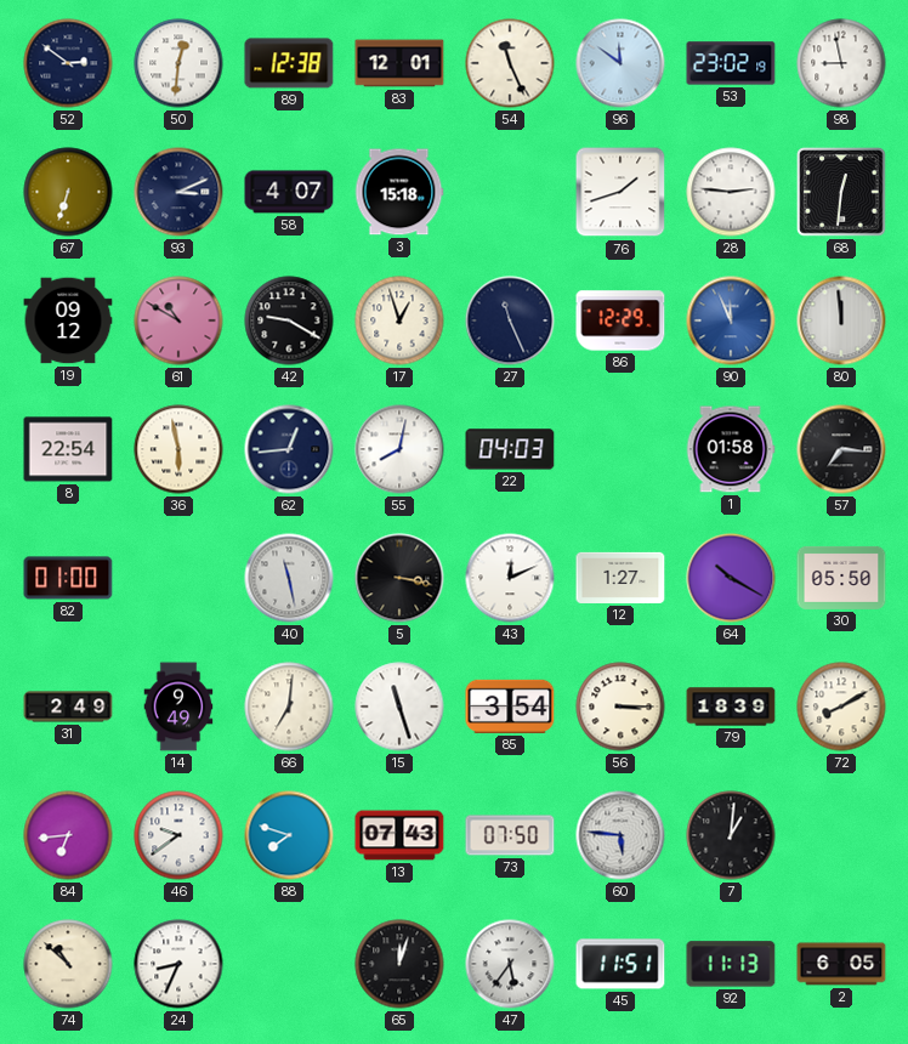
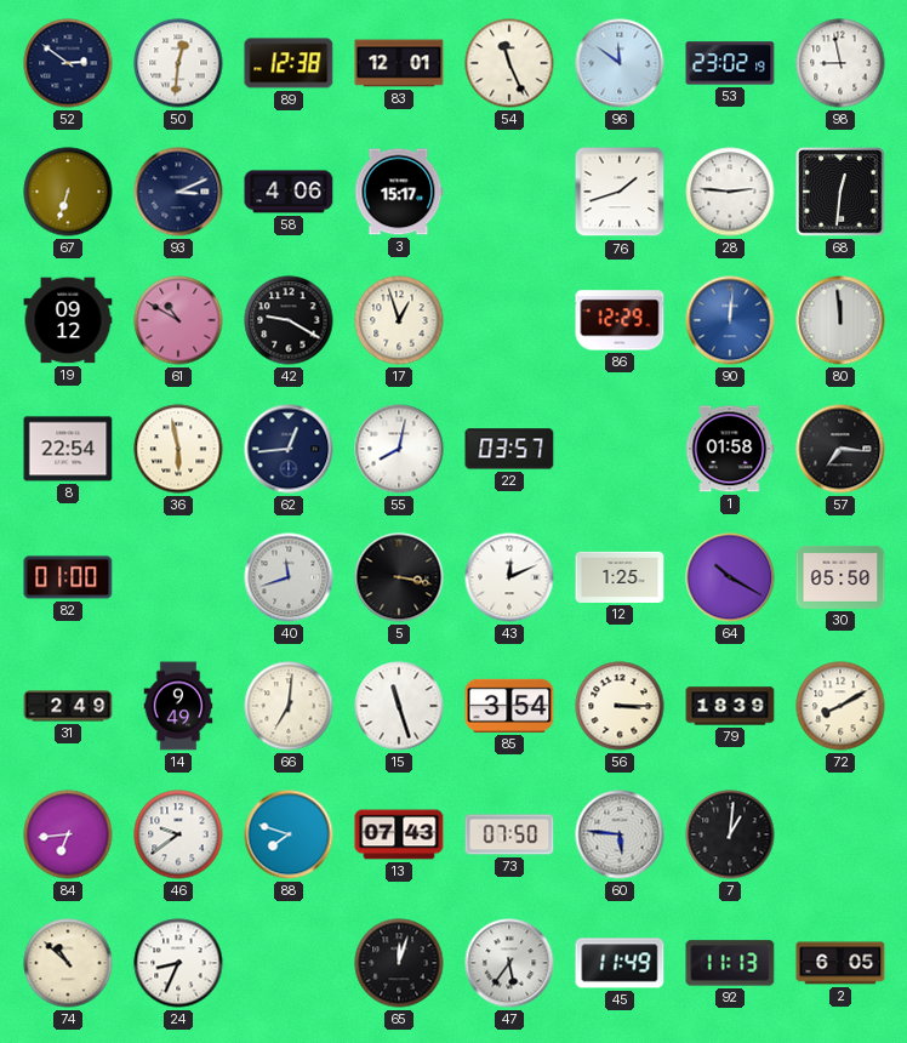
58: 4:07 -> 4:06
3: 15:18 -> 15:17
27: 11:26 -> none
90: 11:56 -> 12:01
22: 04:03 -> 03:57
40: 11:28 -> 11:42
12: 1:27 -> 1:25
45: 11:51 -> 11:49
